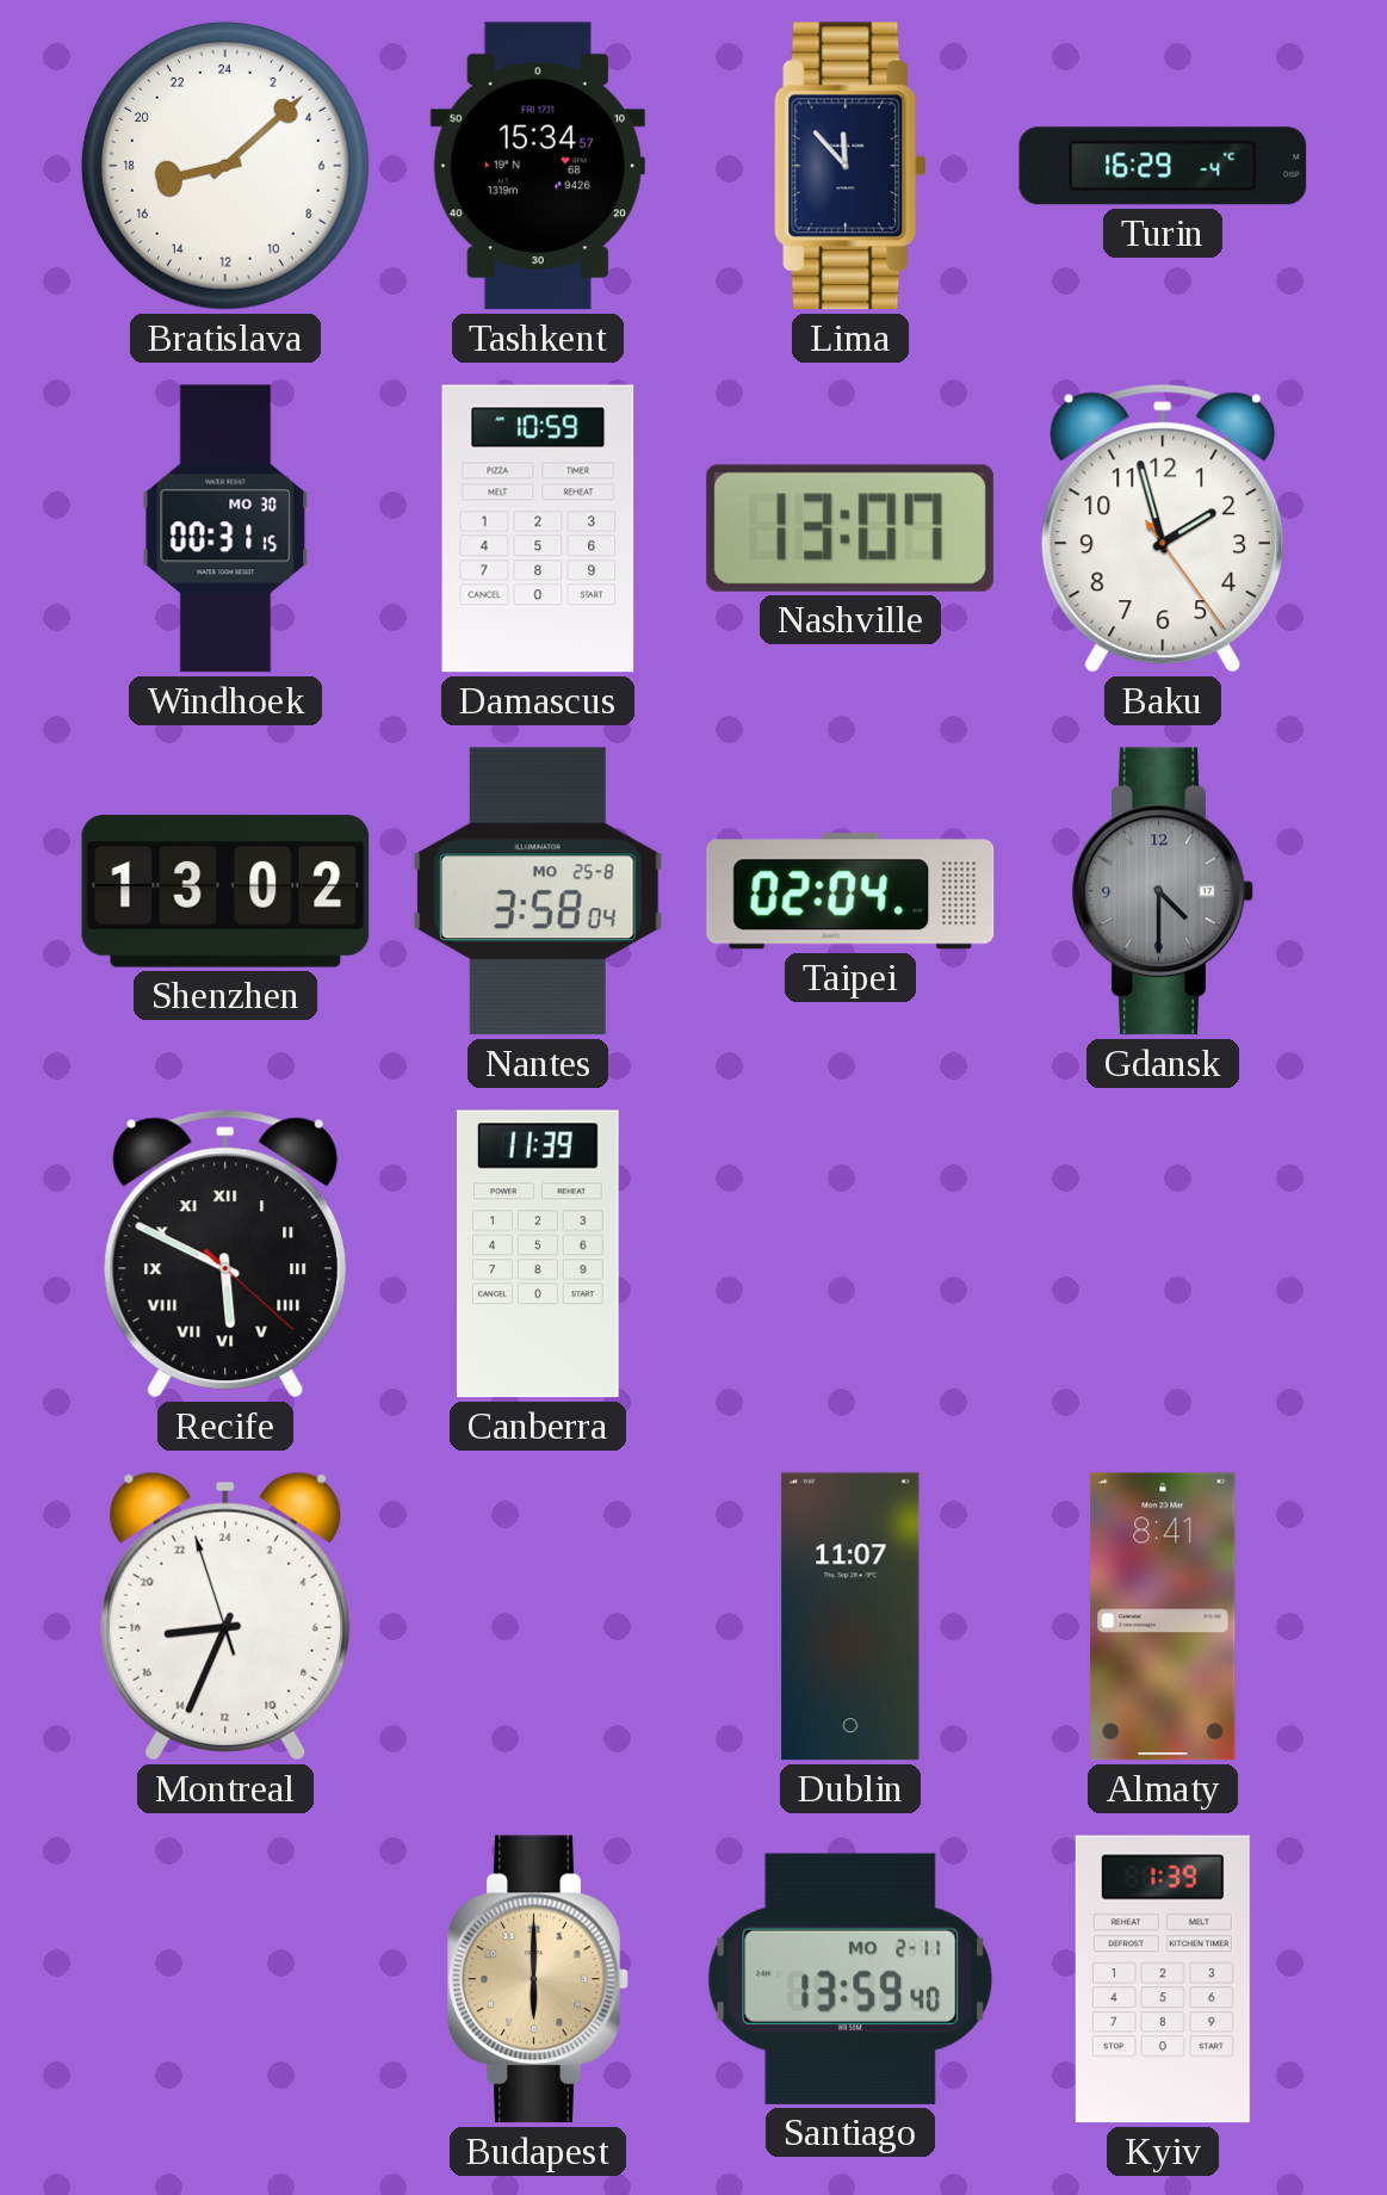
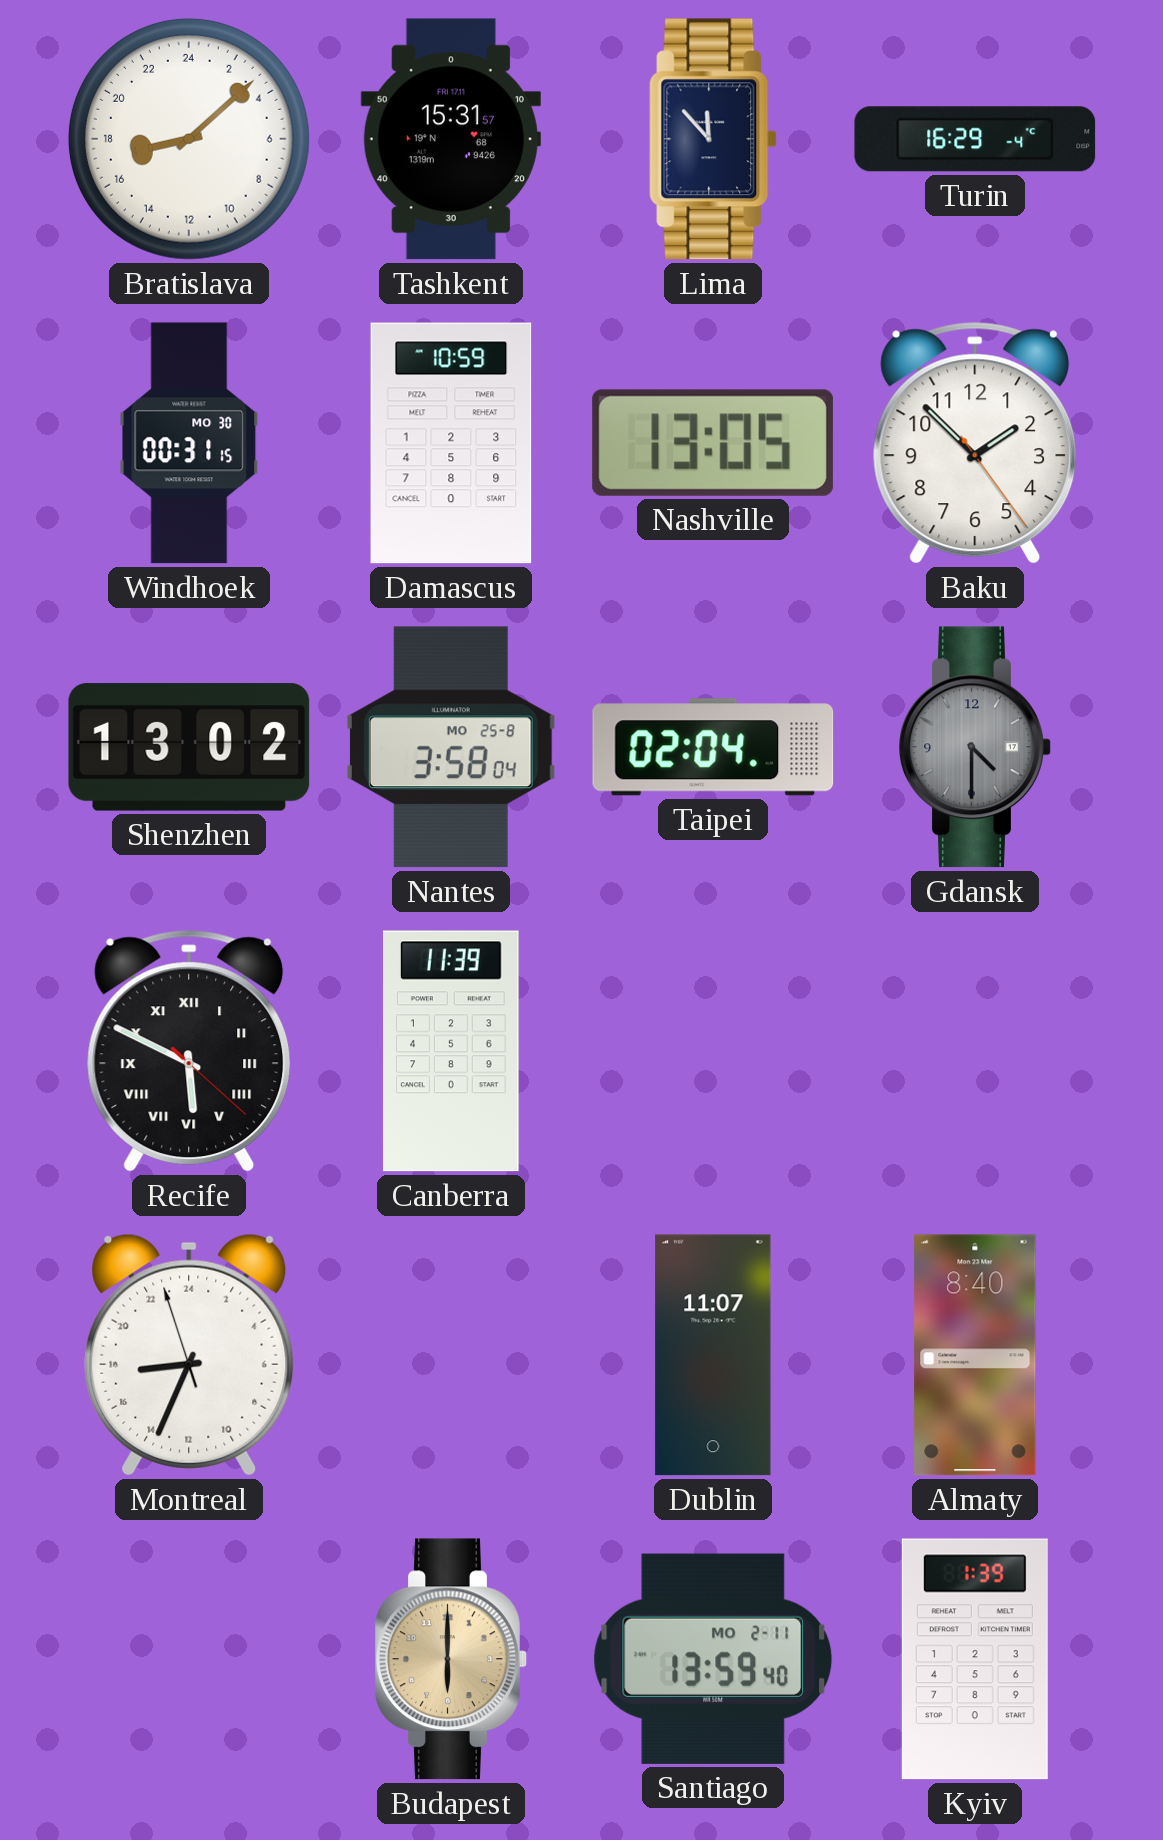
Tashkent: 15:34 -> 15:31
Nashville: 13:07 -> 13:05
Baku: 1:57 -> 1:52
Almaty: 8:41 -> 8:40
